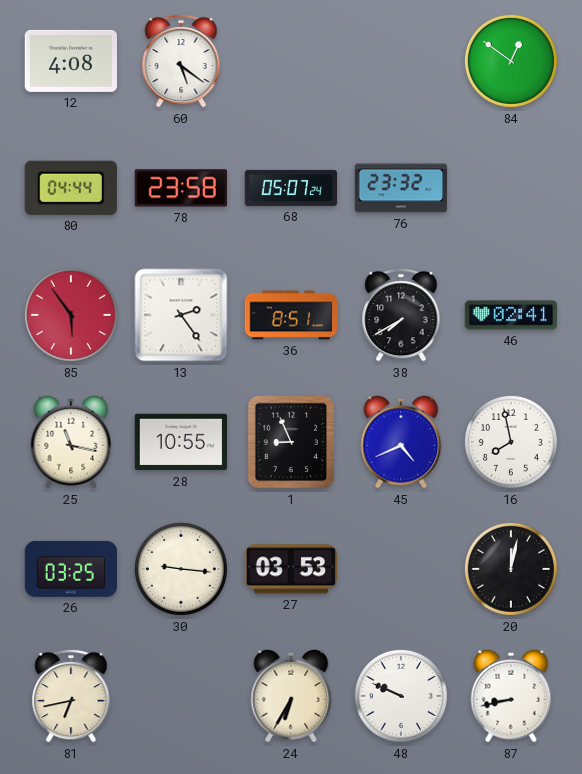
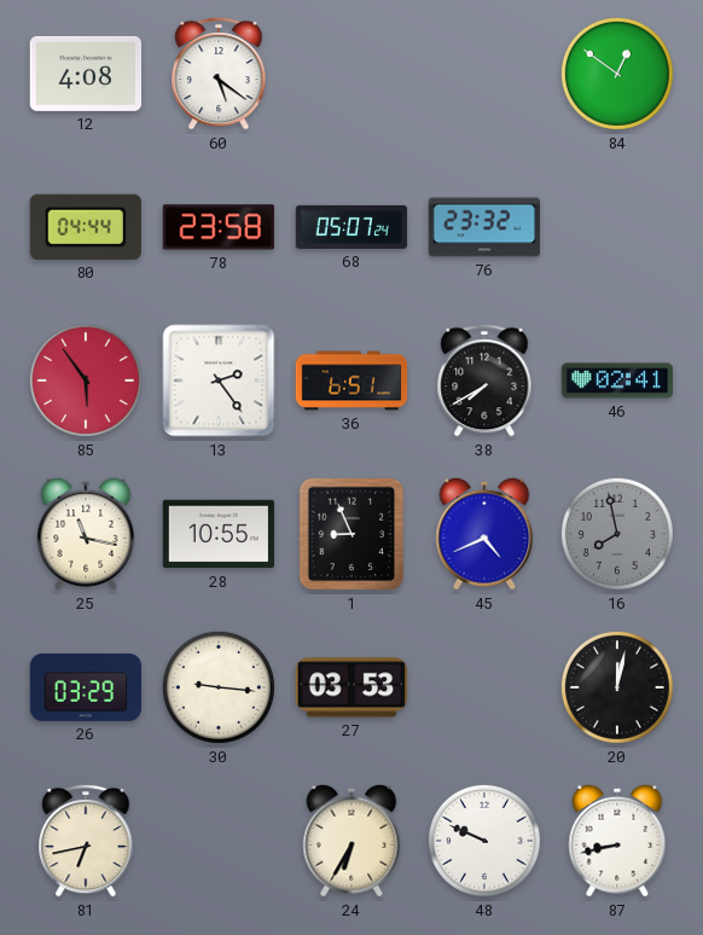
36: 8:51 -> 6:51
16 dial: white -> grey
26: 03:25 -> 03:29
